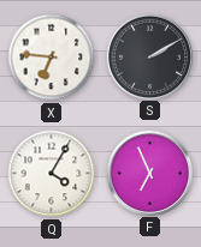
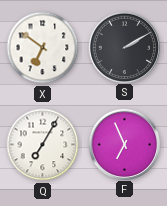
X: 6:46 -> 6:51
Q: 4:05 -> 7:05
